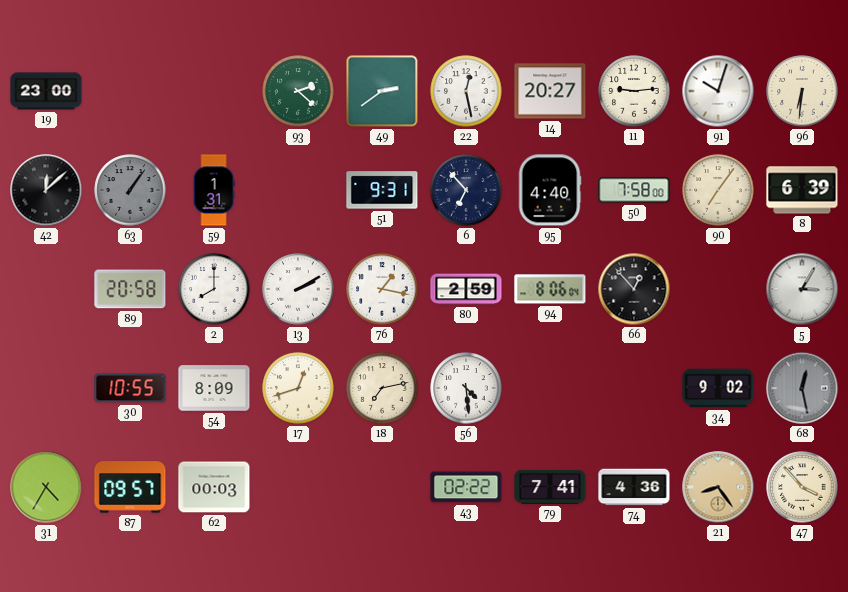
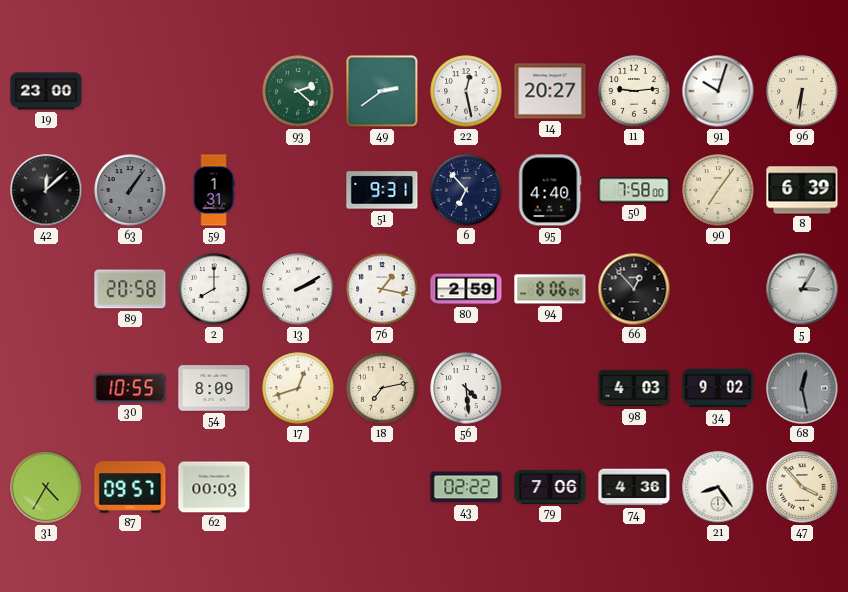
98: none -> 4:03
79: 7:41 -> 7:06
21 dial: champagne -> white
